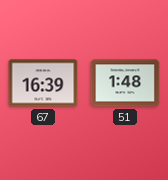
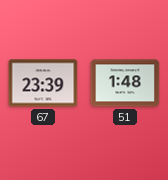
67: 16:39 -> 23:39
